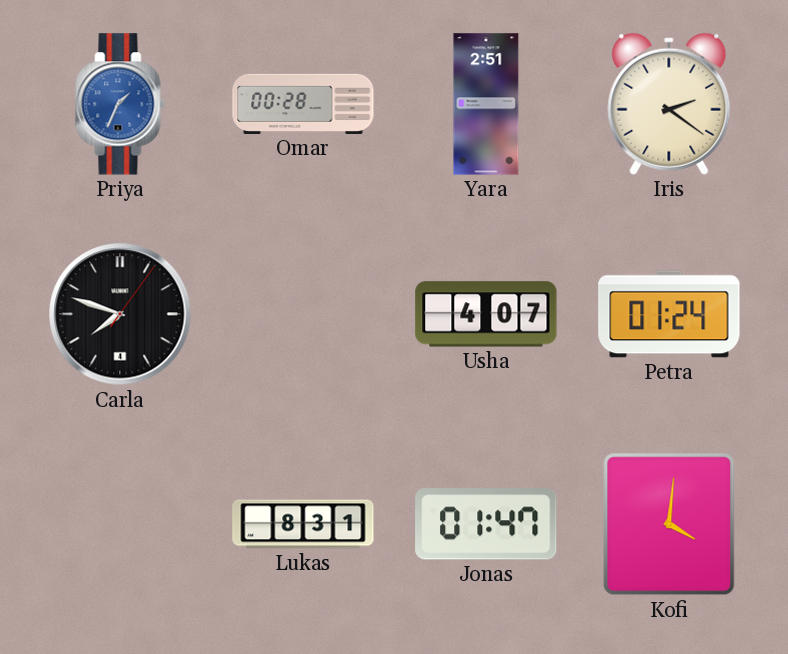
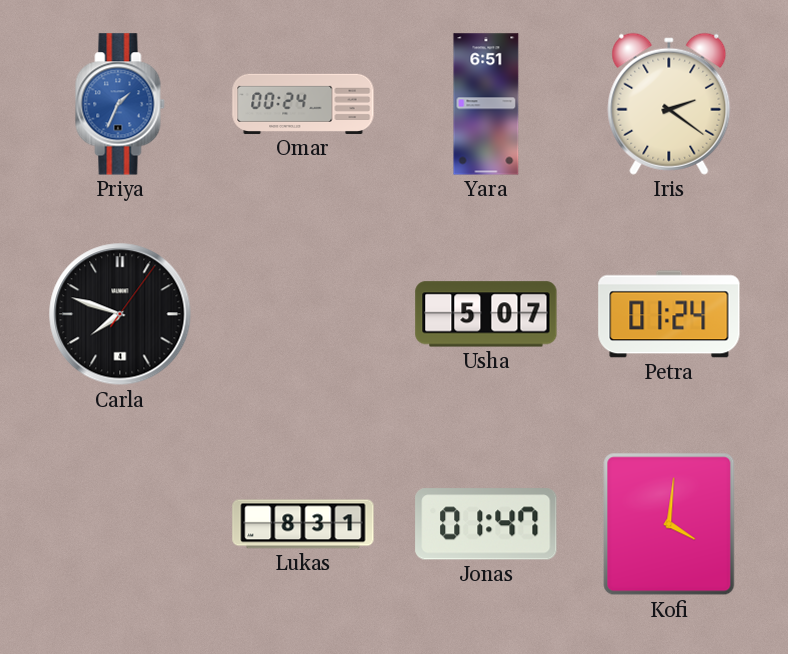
Omar: 00:28 -> 00:24
Yara: 2:51 -> 6:51
Usha: 4:07 -> 5:07
